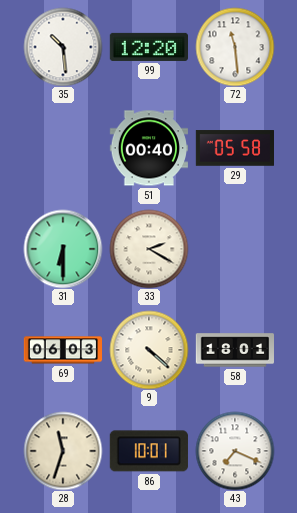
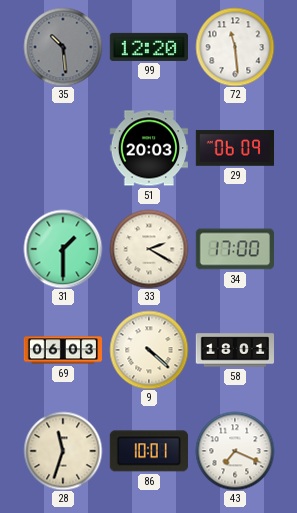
35 dial: white -> grey
51: 00:40 -> 20:03
29: 05:58 -> 06:09
31: 6:30 -> 1:30
34: none -> 17:00
